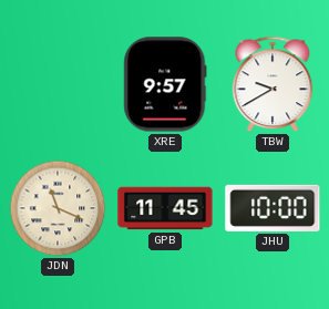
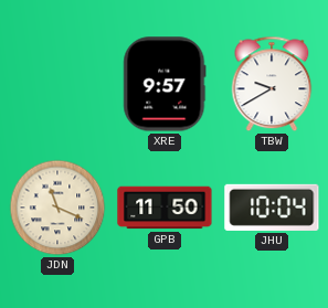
GPB: 11:45 -> 11:50
JHU: 10:00 -> 10:04
